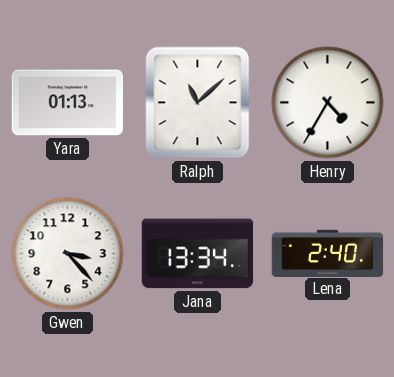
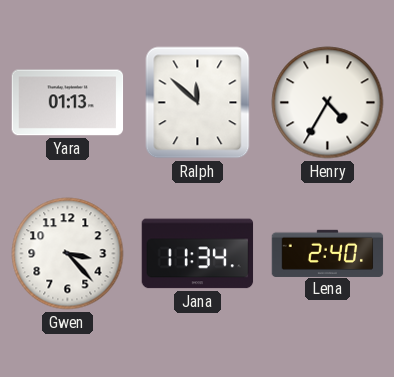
Ralph: 11:08 -> 11:52
Jana: 13:34 -> 11:34
